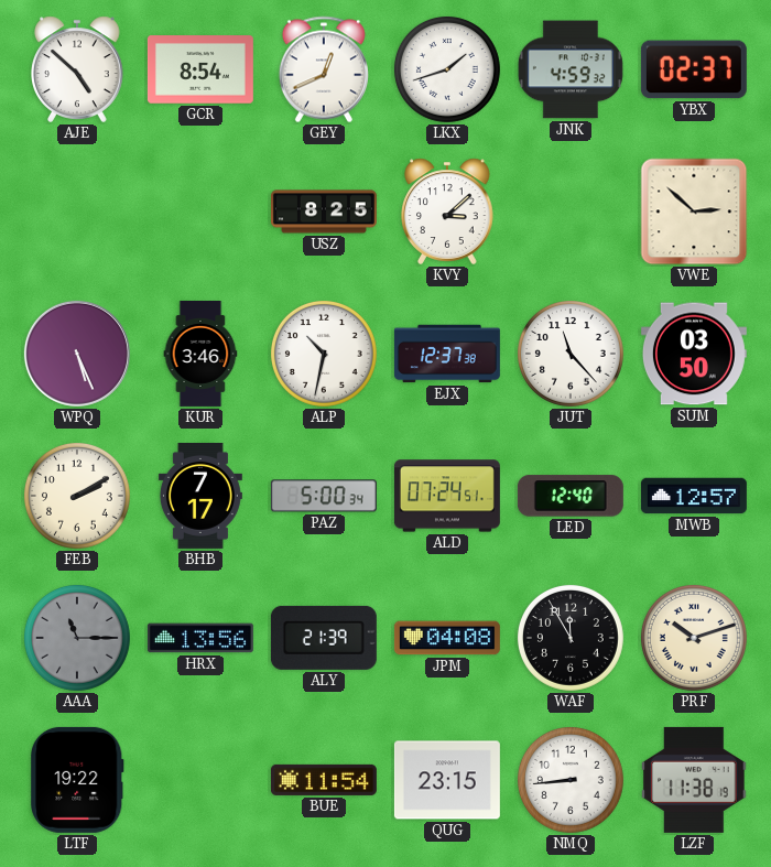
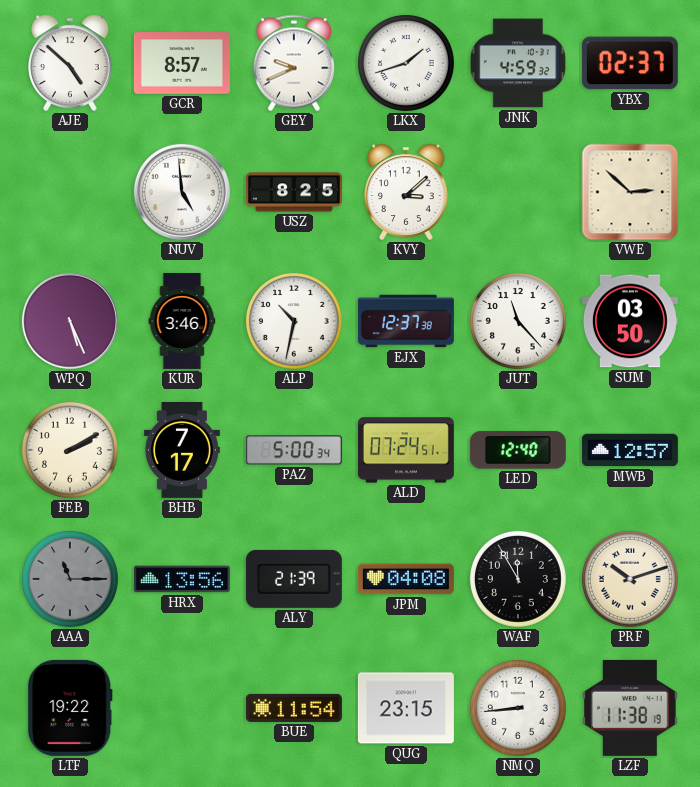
GCR: 8:54 -> 8:57
GEY: 12:41 -> 9:41
NUV: none -> 4:59
